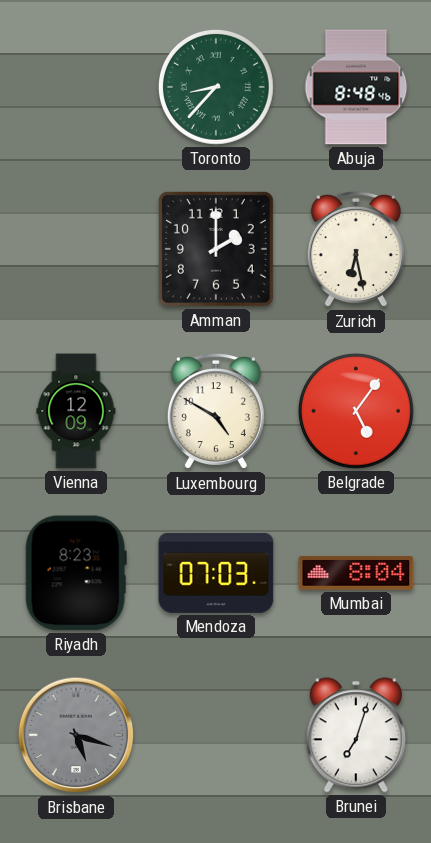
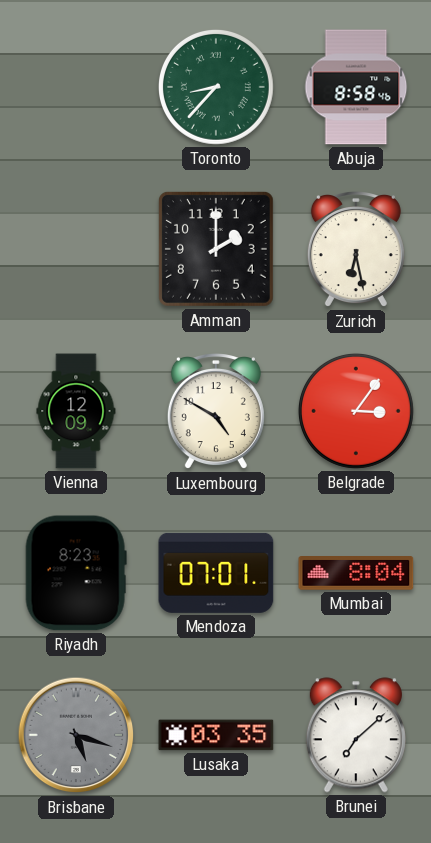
Abuja: 8:48 -> 8:58
Belgrade: 5:06 -> 3:06
Mendoza: 07:03 -> 07:01
Lusaka: none -> 03:35
Brunei: 7:03 -> 7:08
